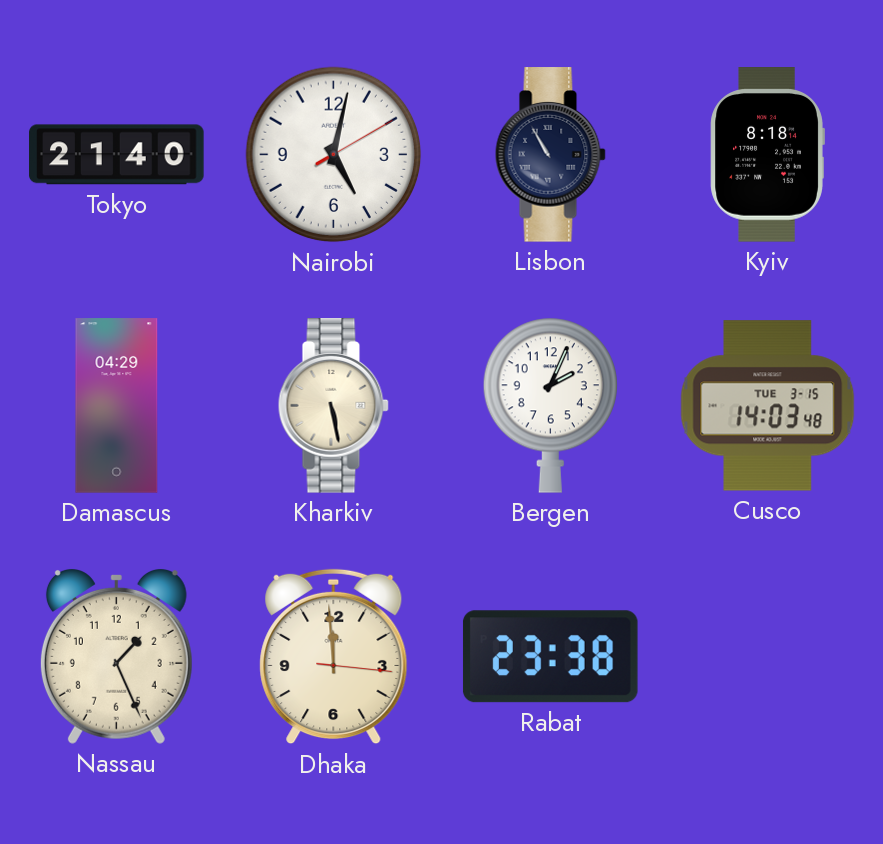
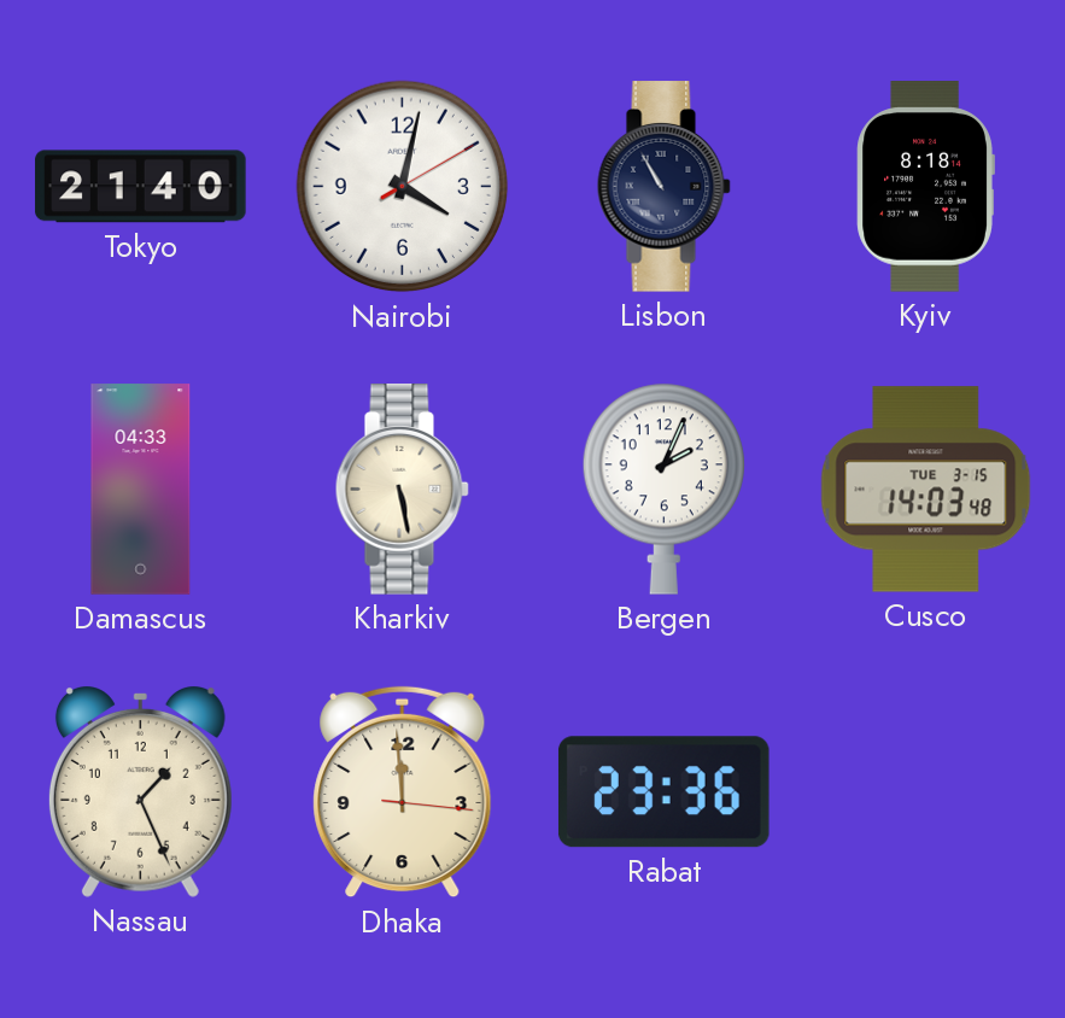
Nairobi: 5:02 -> 4:02
Damascus: 04:29 -> 04:33
Rabat: 23:38 -> 23:36
